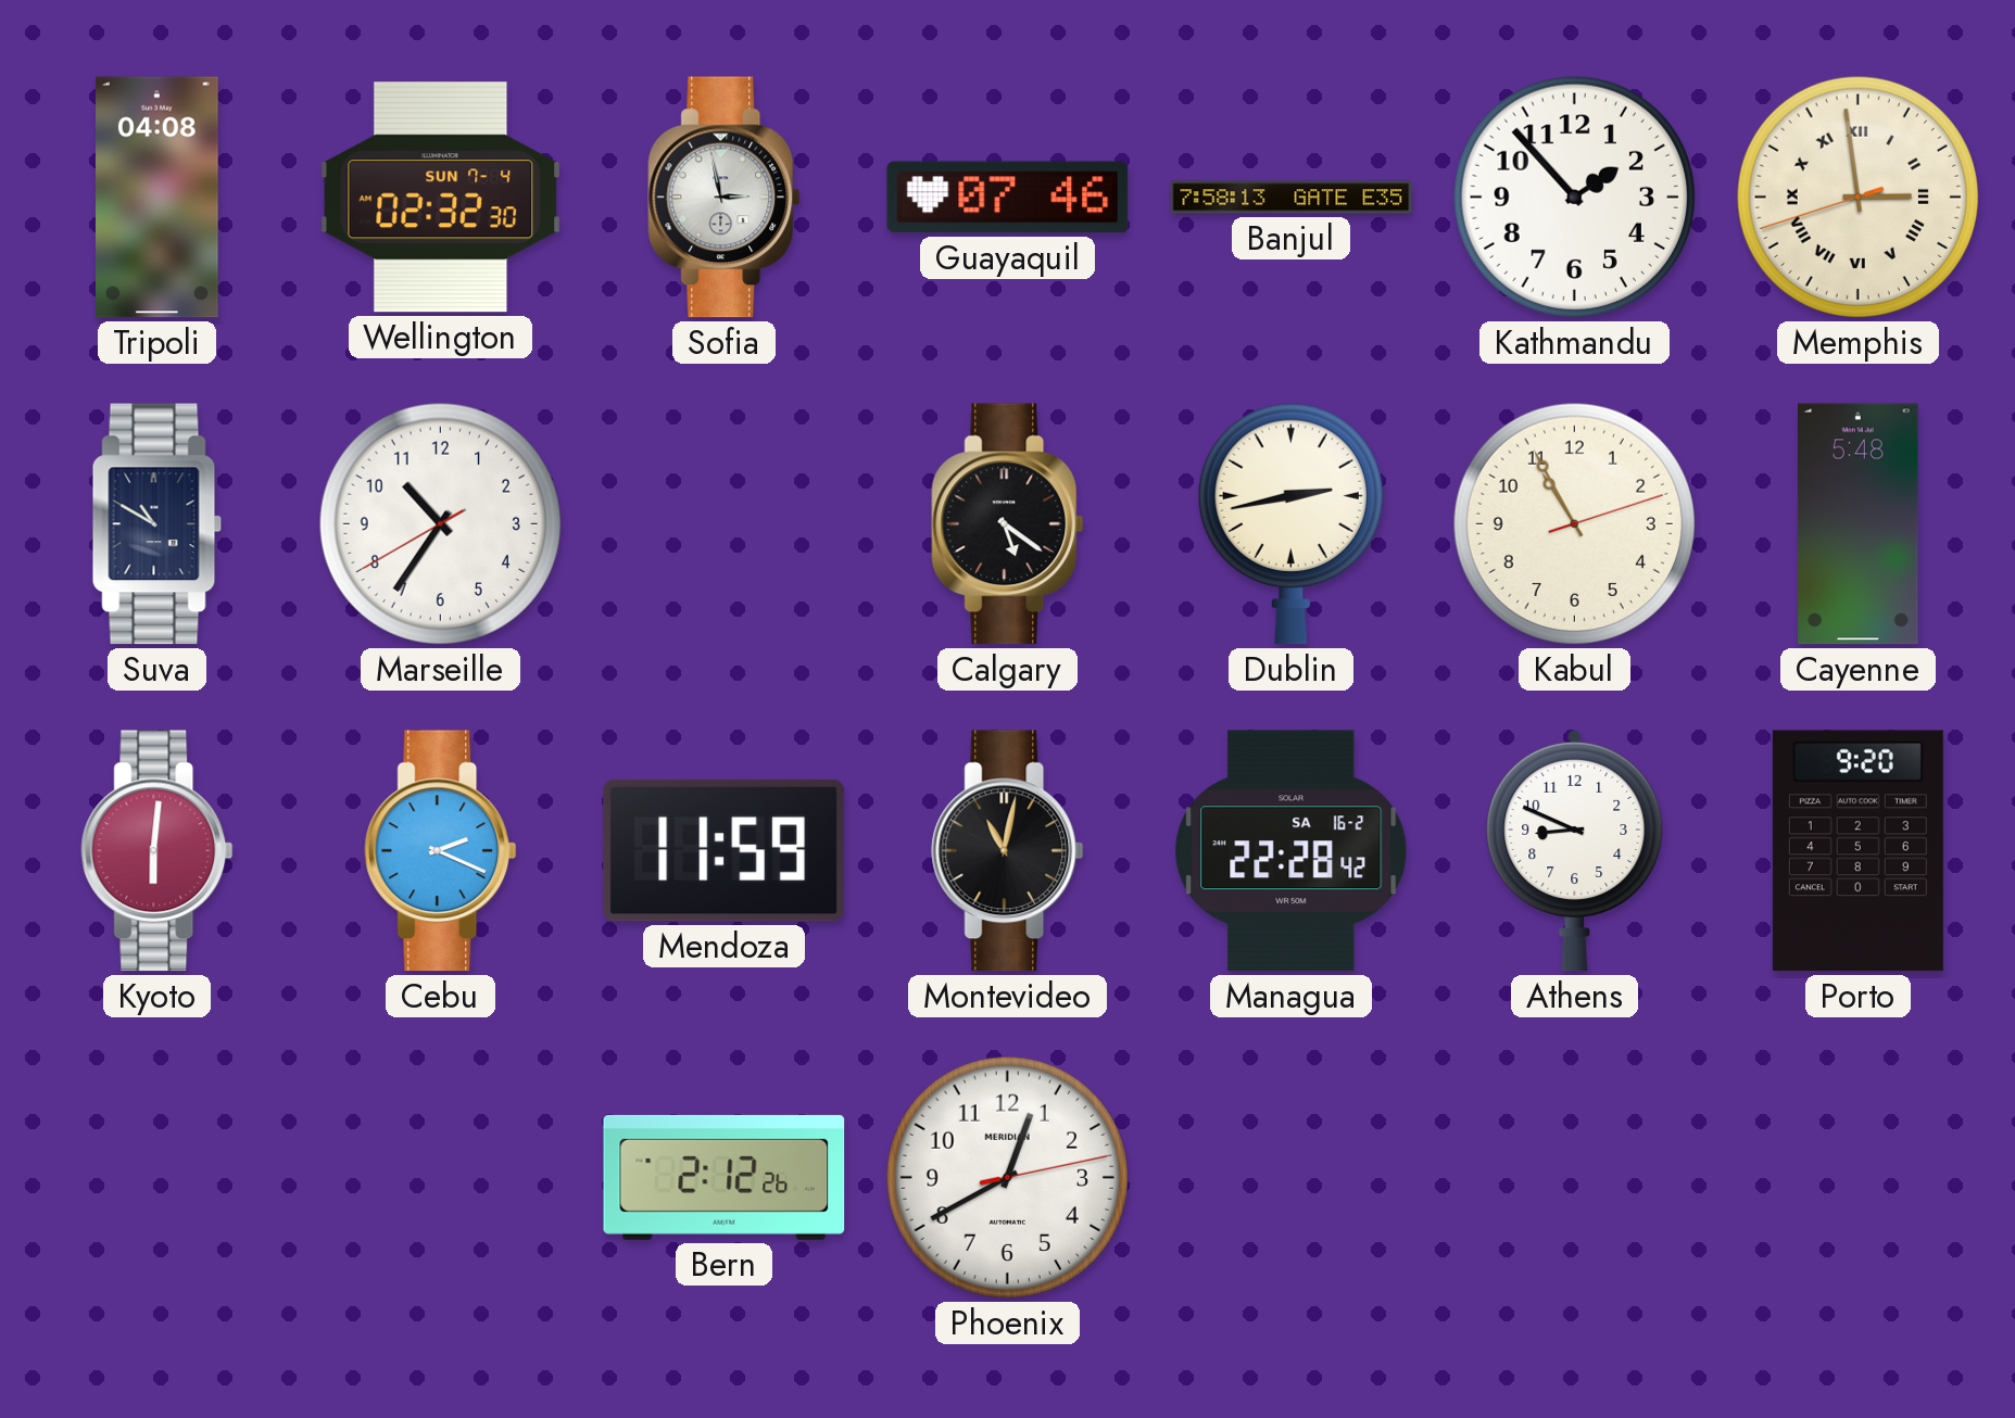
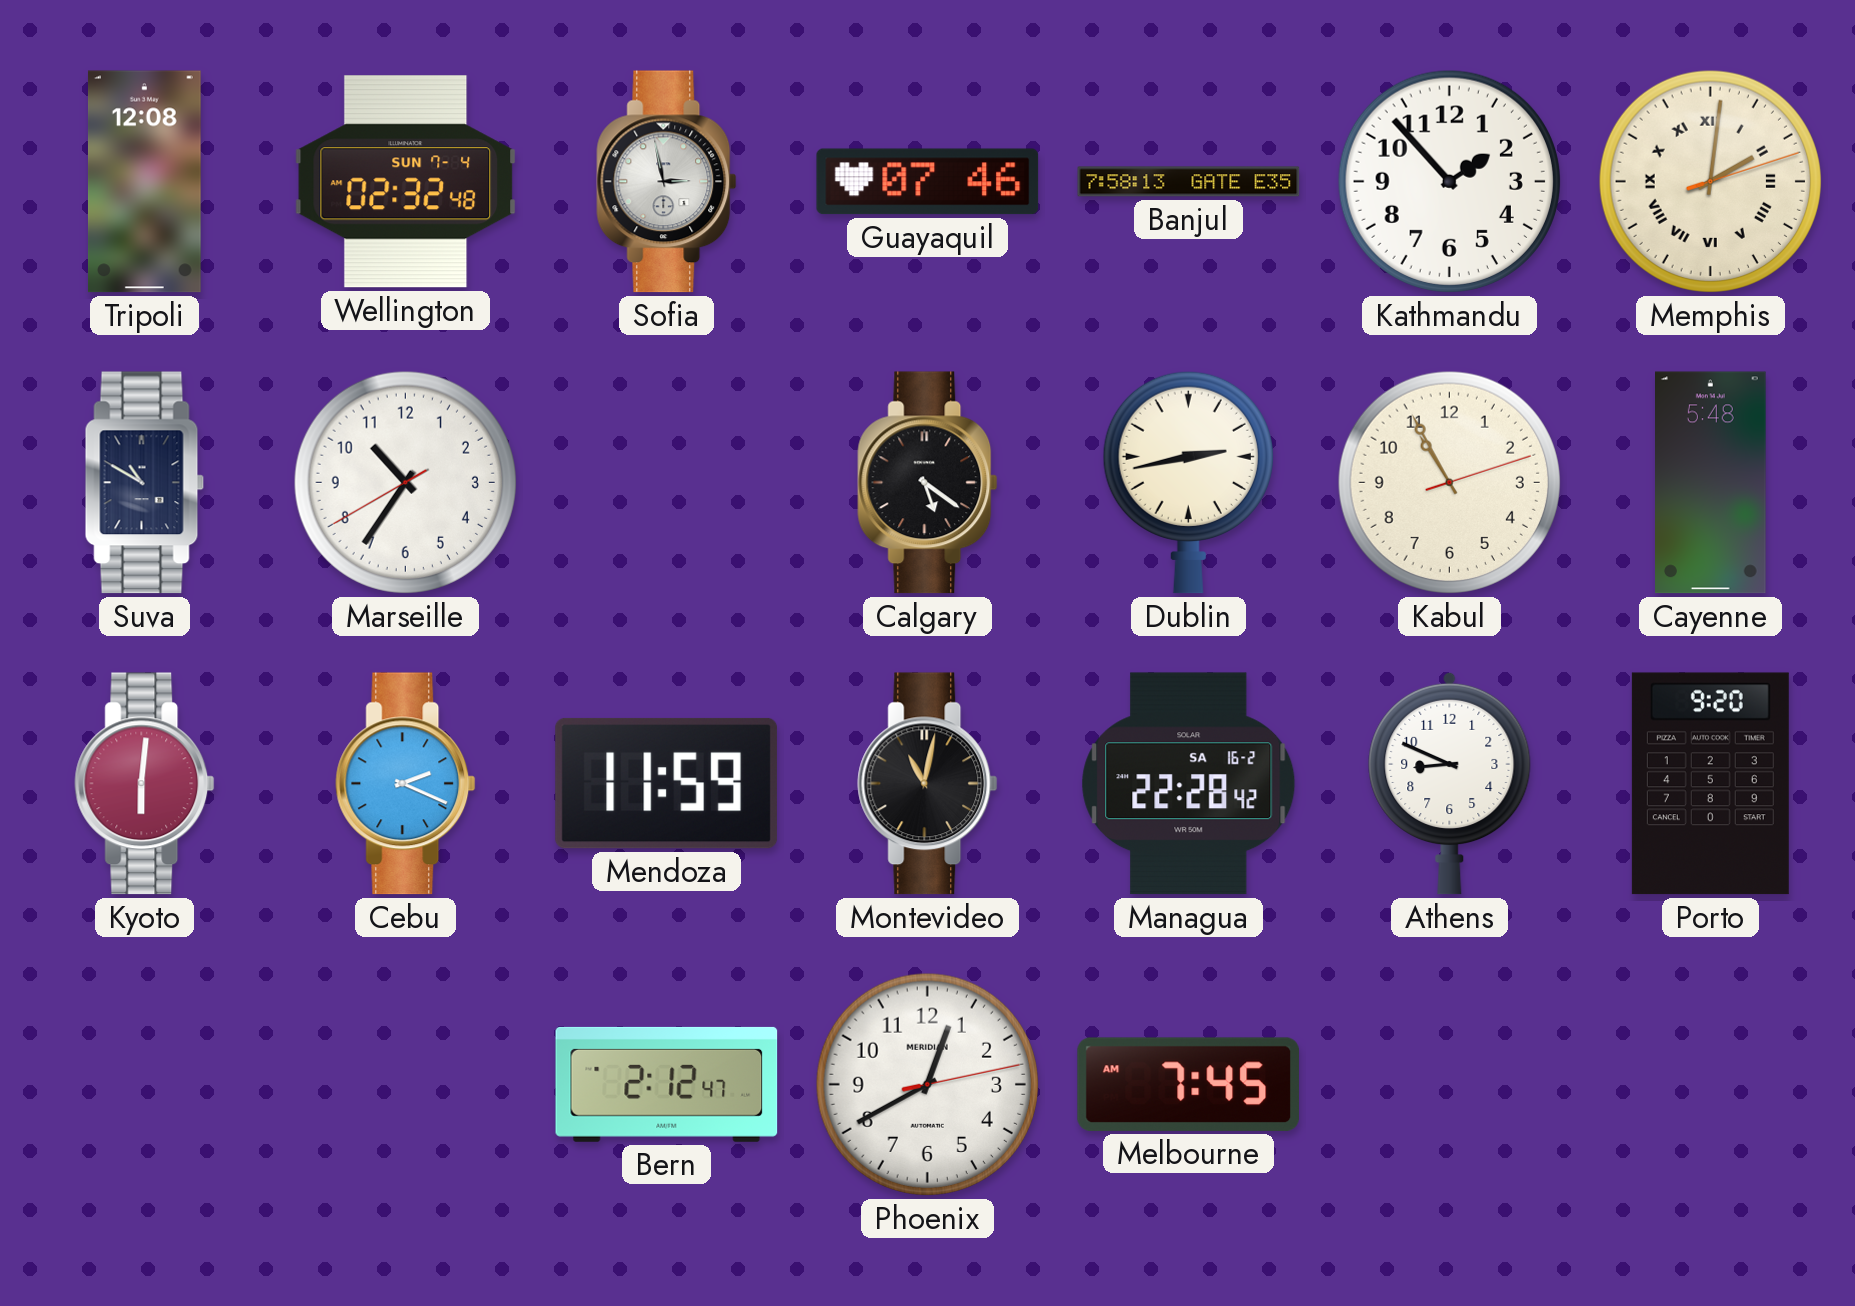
Tripoli: 04:08 -> 12:08
Wellington: 02:32:30 -> 02:32:48
Memphis: 2:58 -> 2:01
Bern: 2:12:26 -> 2:12:47
Melbourne: none -> 7:45
